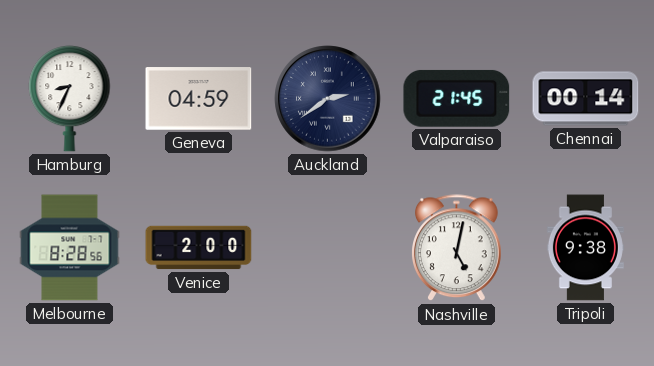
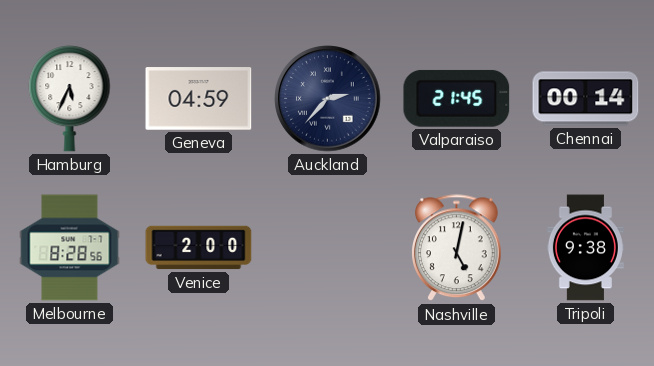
Hamburg: 8:34 -> 5:34
Auckland: 2:39 -> 2:37
